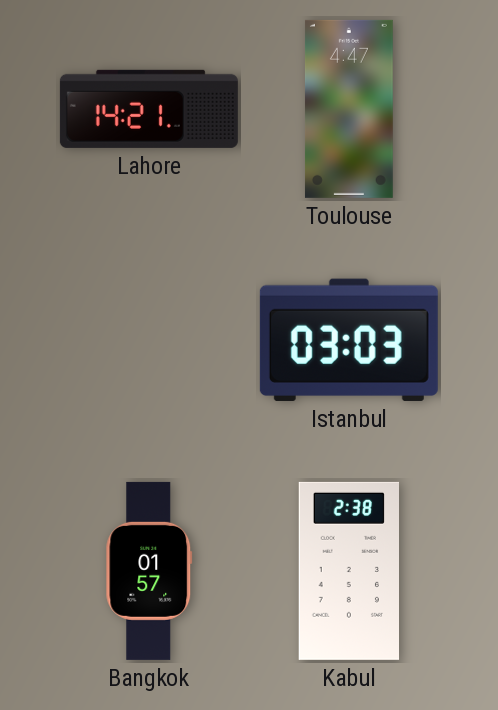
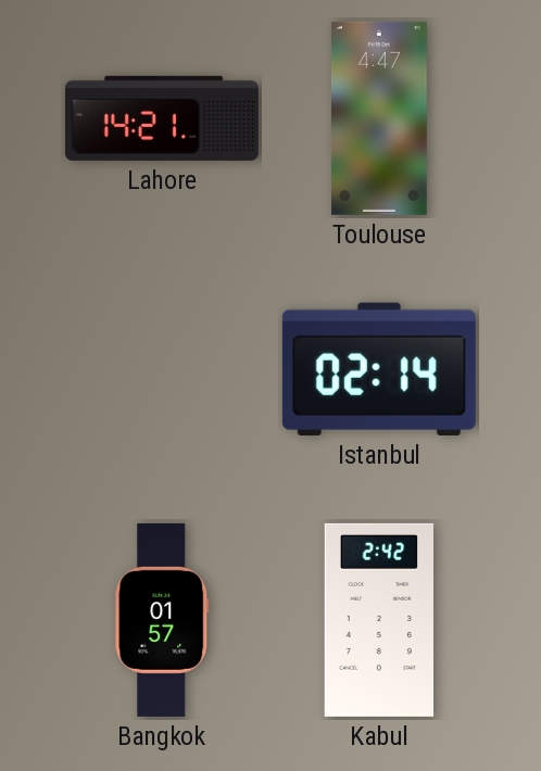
Istanbul: 03:03 -> 02:14
Kabul: 2:38 -> 2:42
